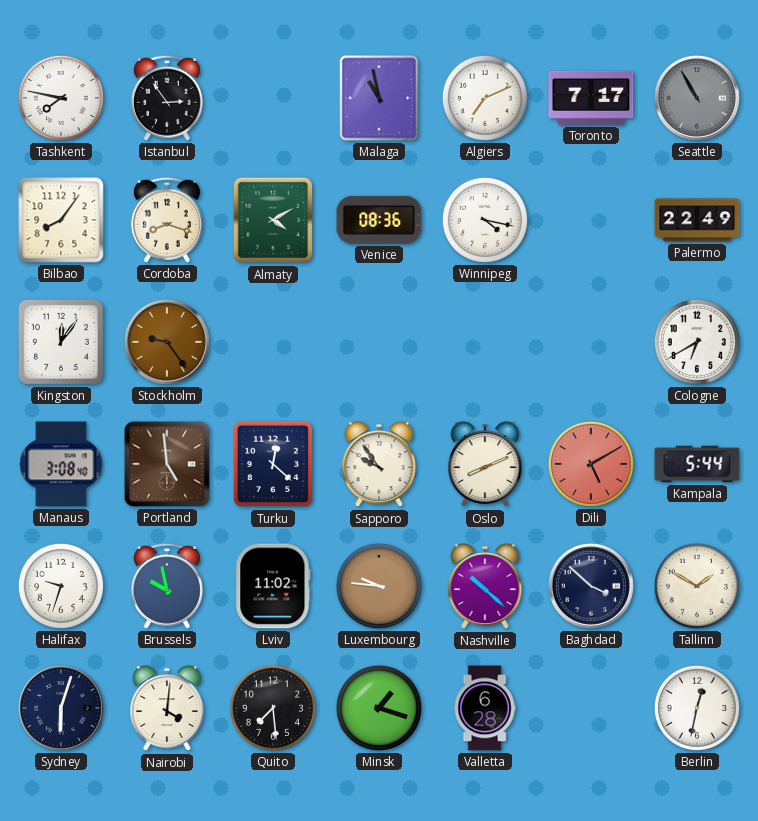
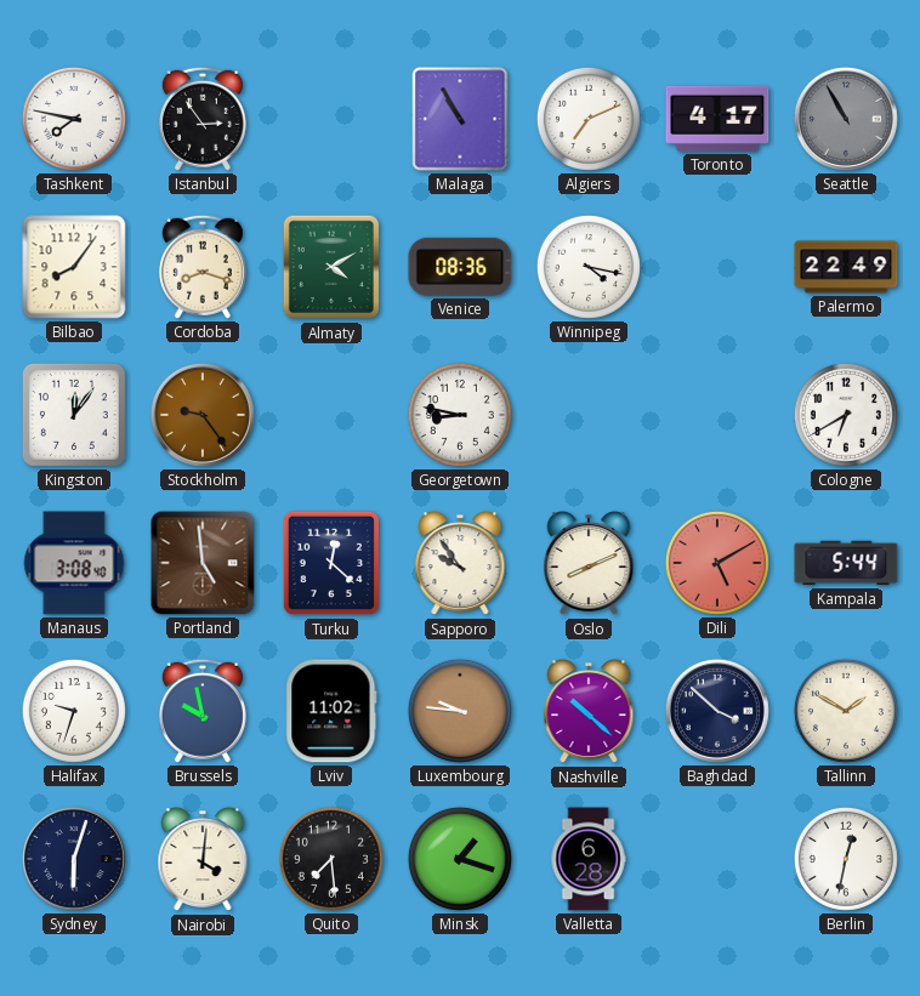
Malaga: 10:58 -> 10:55
Toronto: 7:17 -> 4:17
Georgetown: none -> 8:47
